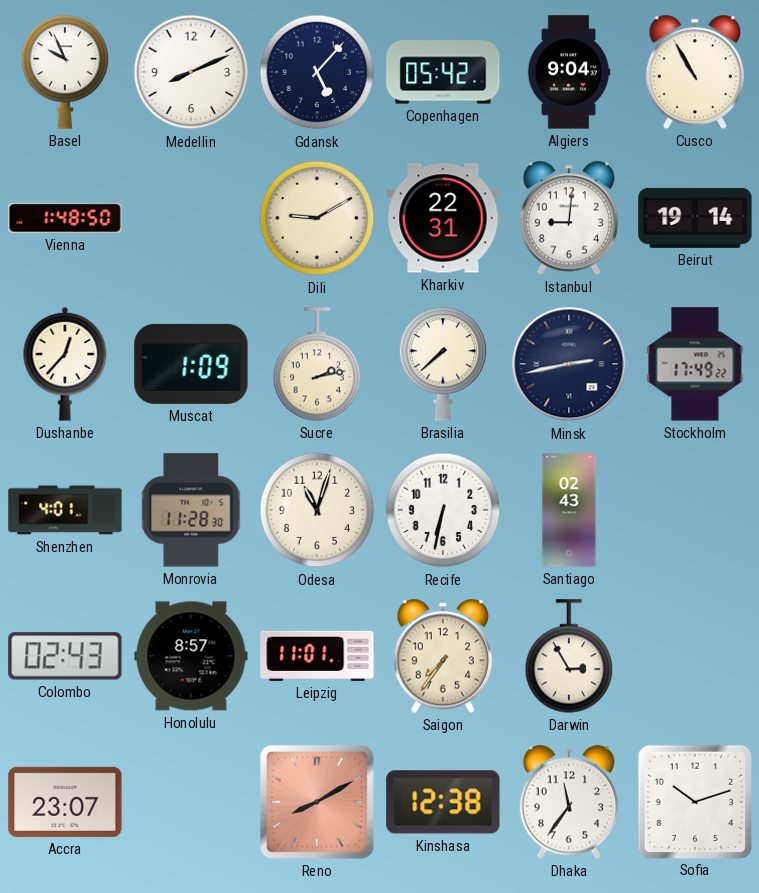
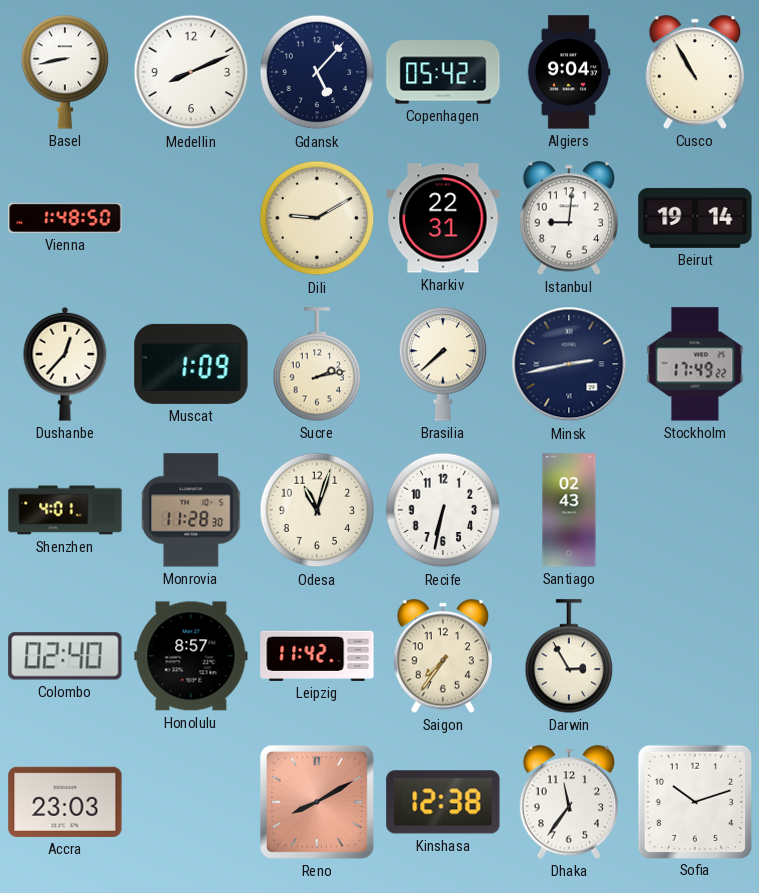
Basel: 9:56 -> 8:43
Colombo: 02:43 -> 02:40
Leipzig: 11:01 -> 11:42
Accra: 23:07 -> 23:03
